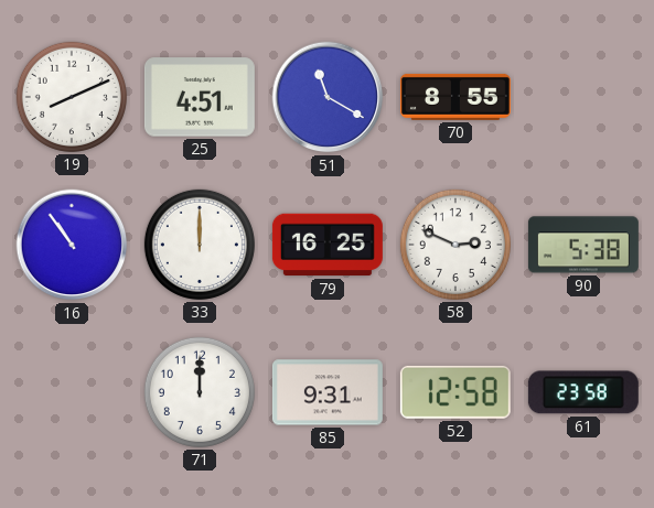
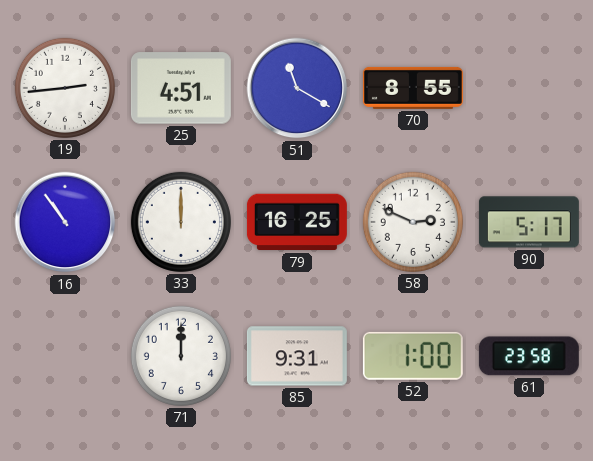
19: 8:11 -> 2:44
90: 5:38 -> 5:17
52: 12:58 -> 1:00
